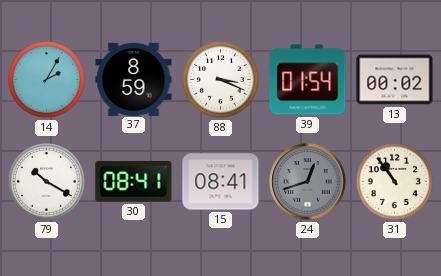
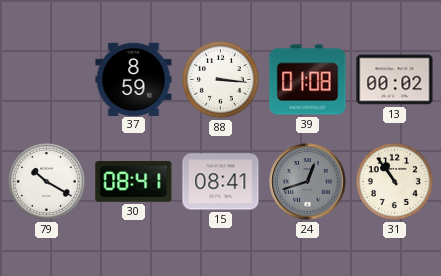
14: 2:05 -> none
88: 3:19 -> 3:16
39: 01:54 -> 01:08
